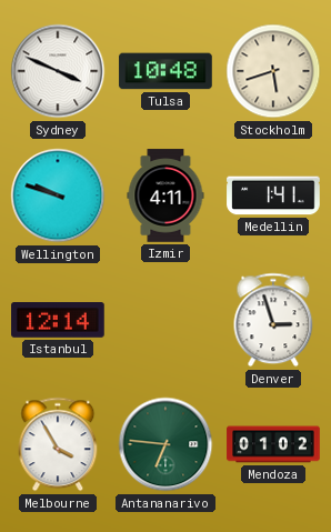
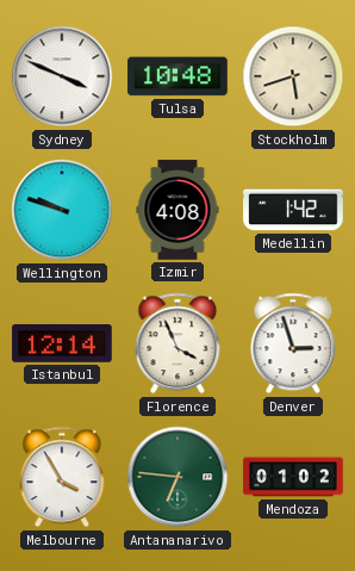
Izmir: 4:11 -> 4:08
Medellin: 1:41 -> 1:42
Florence: none -> 3:56
